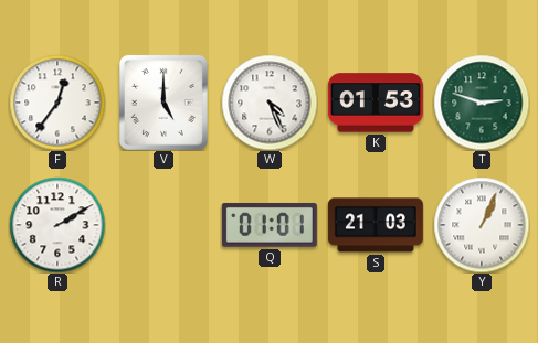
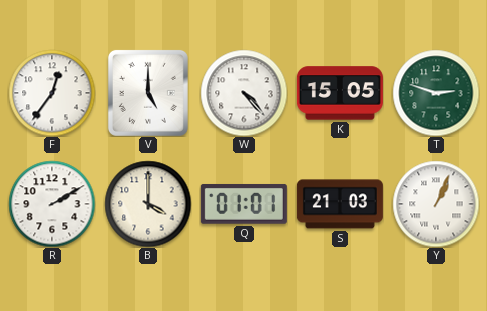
W: 4:26 -> 4:23
K: 01:53 -> 15:05
B: none -> 4:00
